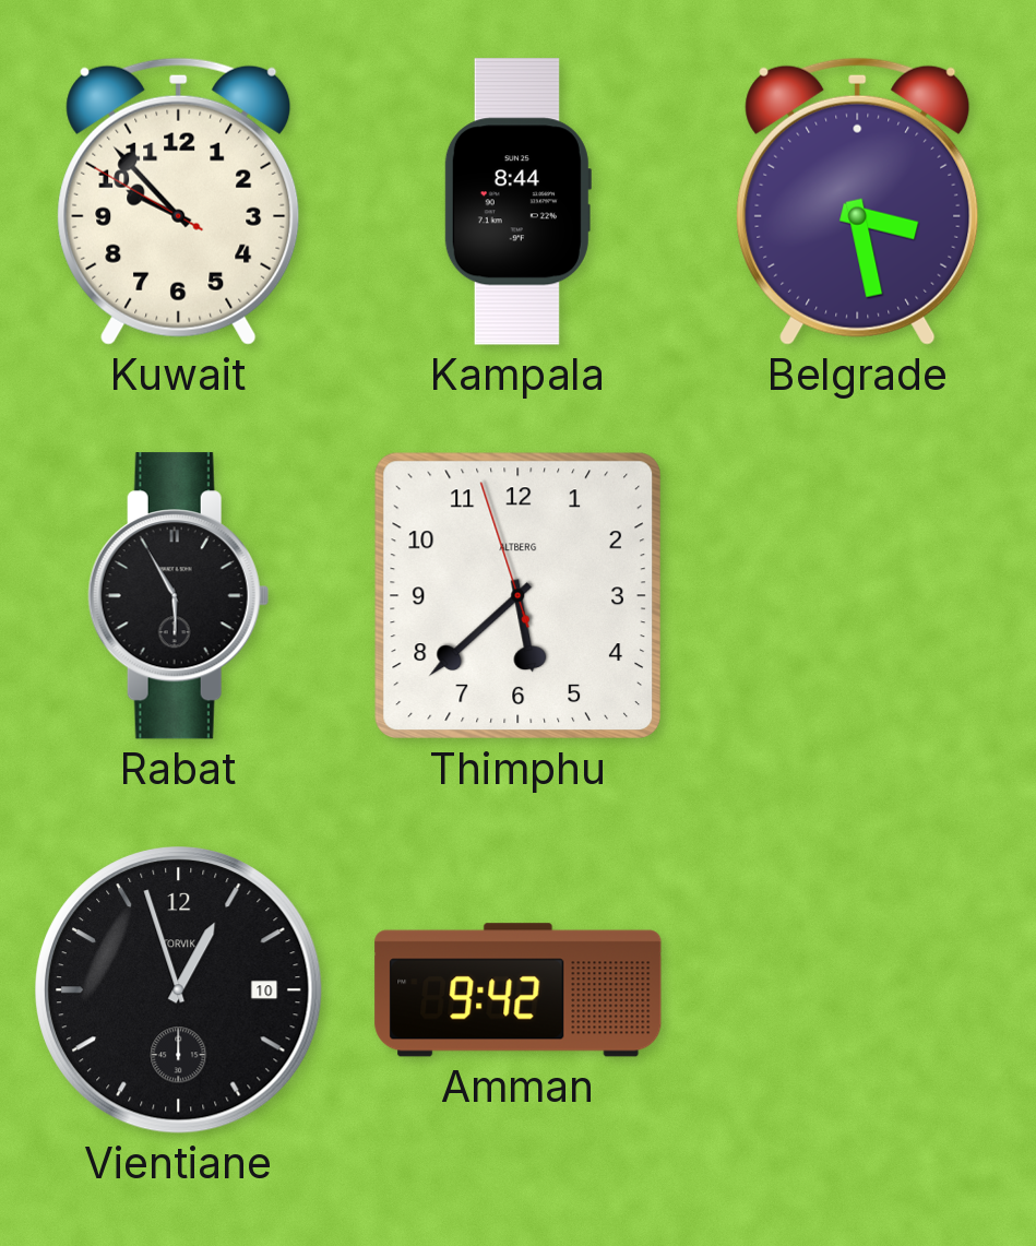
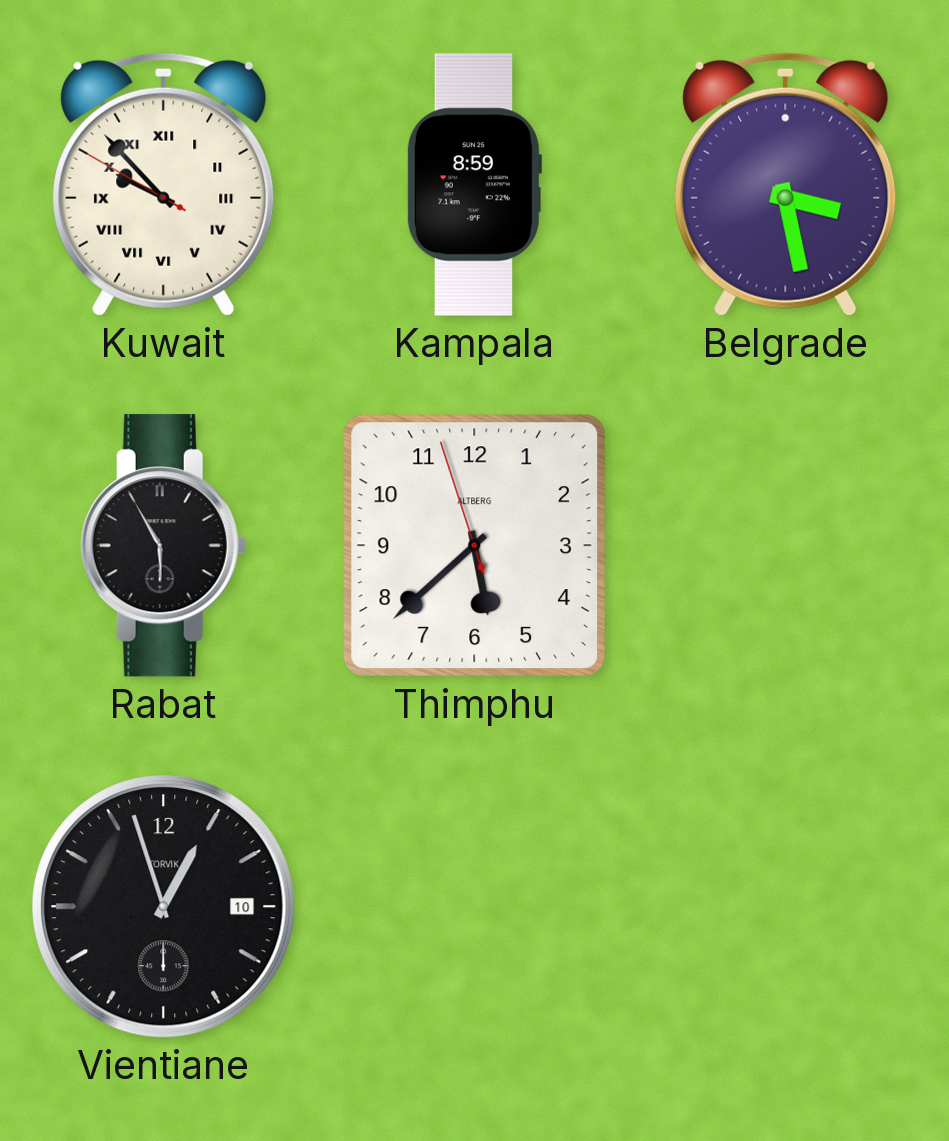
Kuwait numerals: Arabic -> Roman
Kampala: 8:44 -> 8:59
Amman: 9:42 -> none
